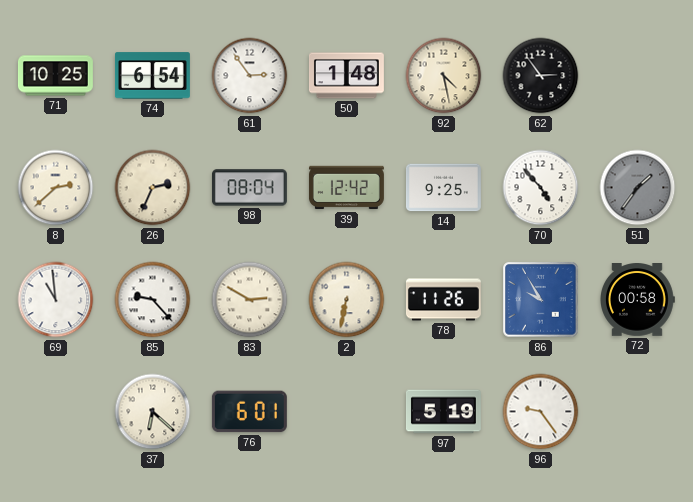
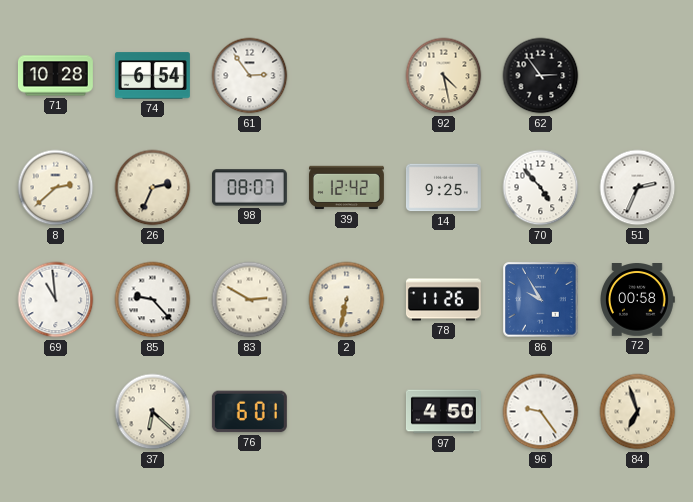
71: 10:25 -> 10:28
50: 1:48 -> none
98: 08:04 -> 08:07
51: 1:36 -> 2:34
51 dial: grey -> white
97: 5:19 -> 4:50
84: none -> 6:57
